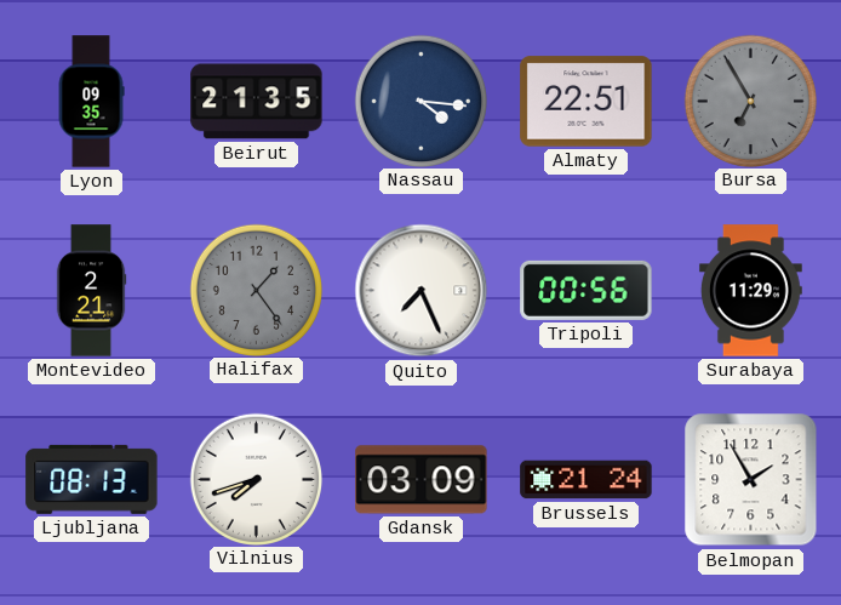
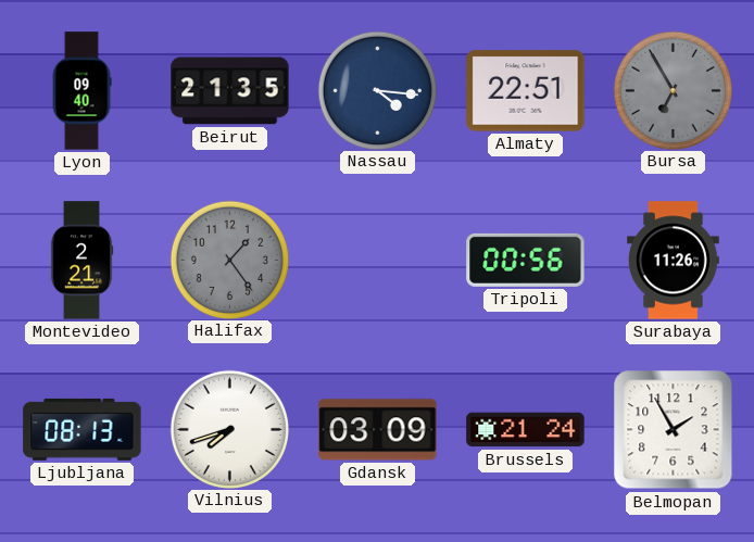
Lyon: 09:35 -> 09:40
Quito: 7:26 -> none
Surabaya: 11:29 -> 11:26
